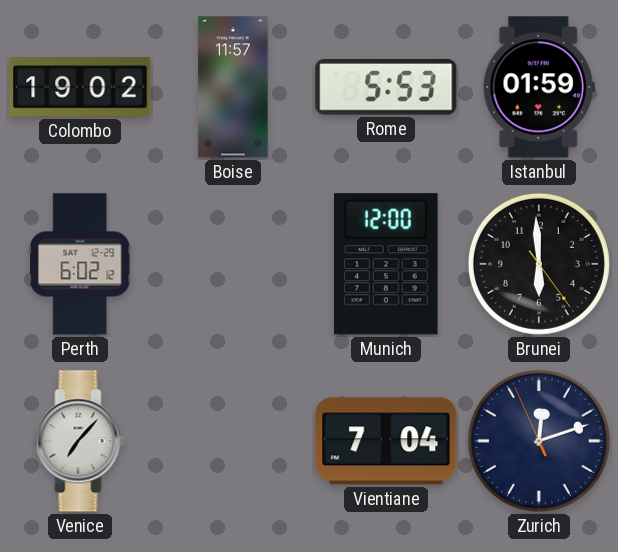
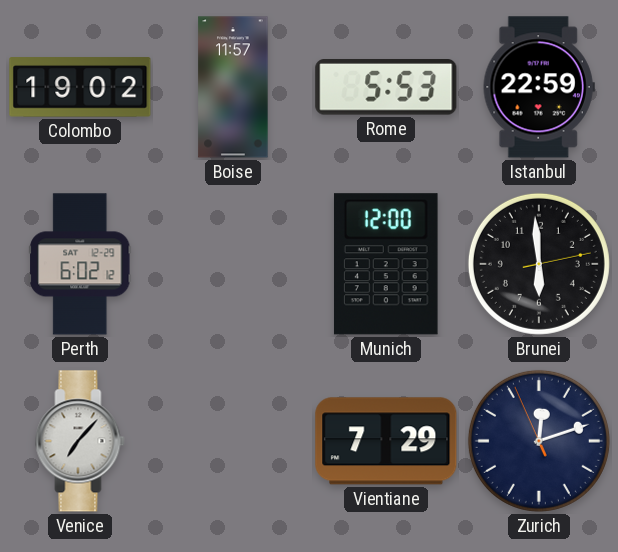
Istanbul: 01:59 -> 22:59
Brunei: 5:59:24 -> 5:59:13
Vientiane: 7:04 -> 7:29
